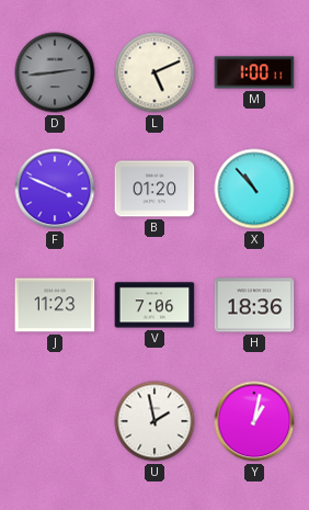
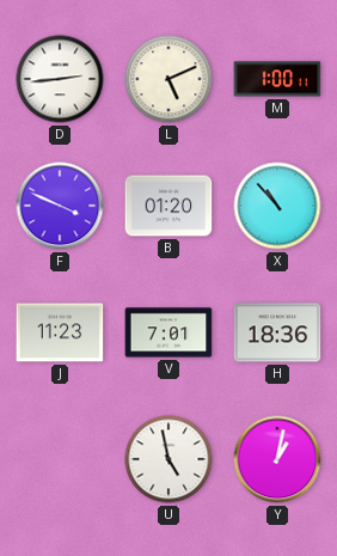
D dial: grey -> white
V: 7:06 -> 7:01
U: 1:58 -> 4:58
